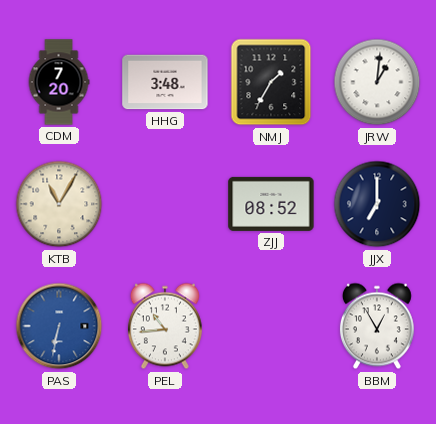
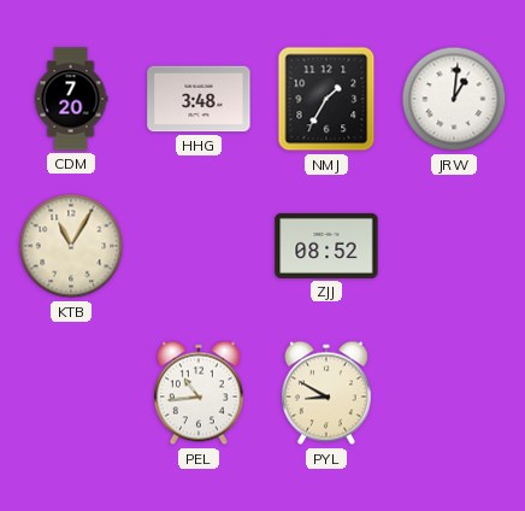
JJX: 7:00 -> none
PAS: 6:32 -> none
PYL: none -> 8:50
BBM: 12:55 -> none
